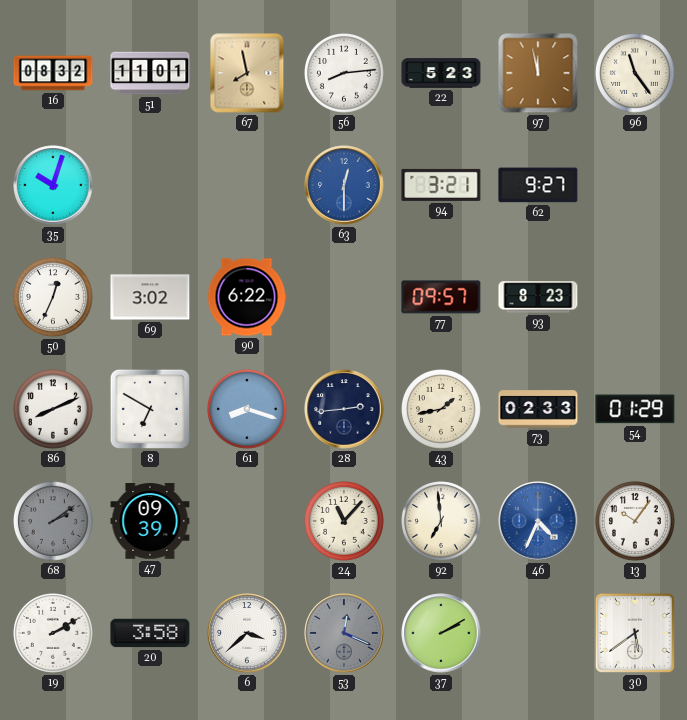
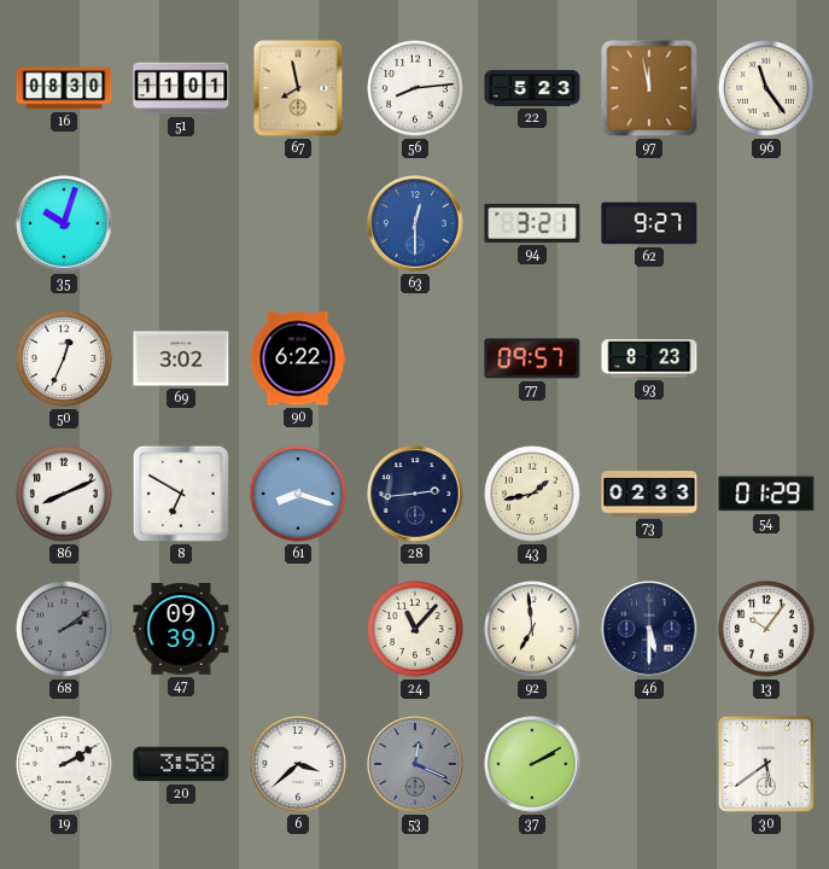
16: 08:32 -> 08:30
46: 4:34 -> 5:30
46 dial: blue -> navy
